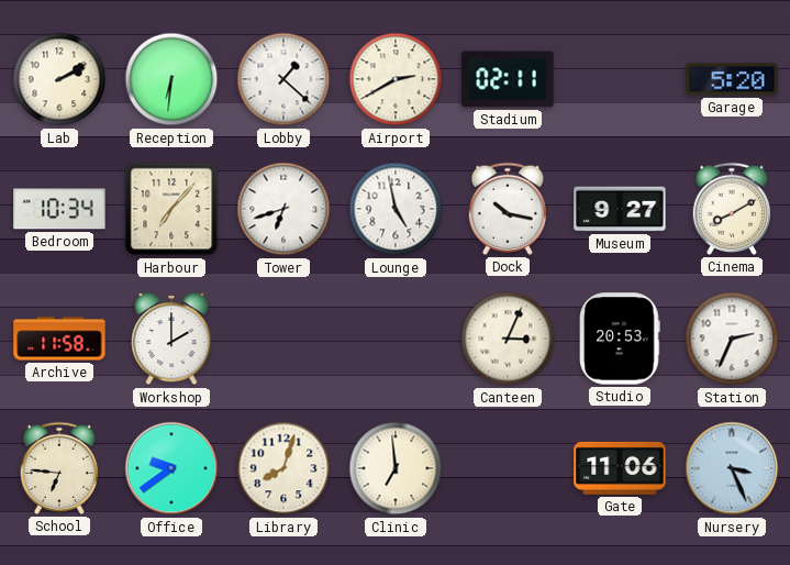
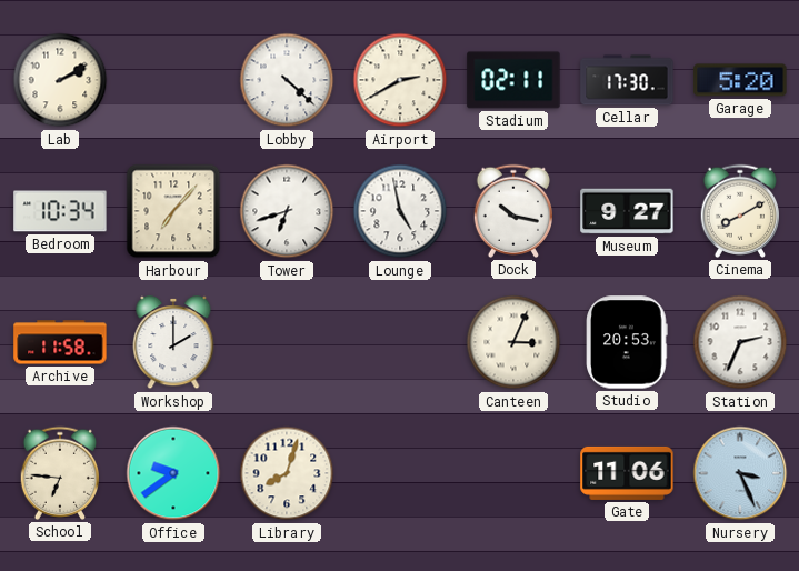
Reception: 6:31 -> none
Lobby: 1:22 -> 4:22
Cellar: none -> 17:30
Clinic: 6:59 -> none
